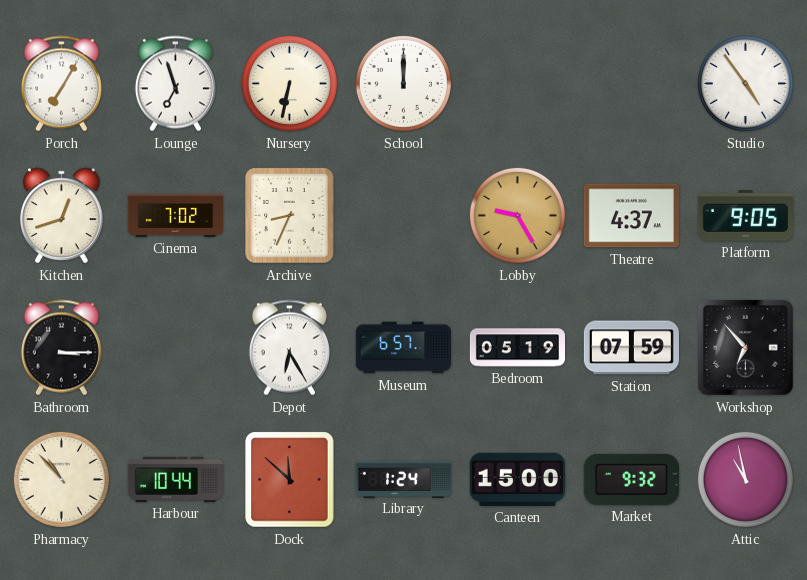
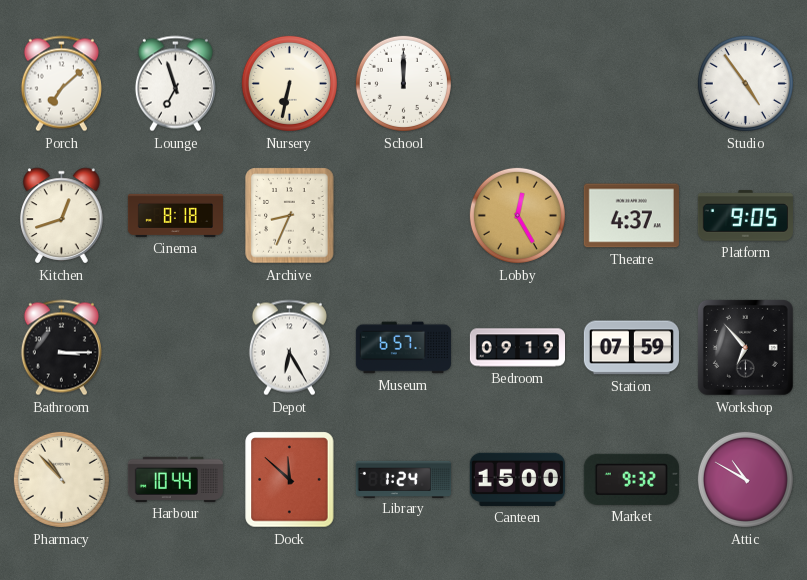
Porch: 7:05 -> 7:08
Cinema: 7:02 -> 8:18
Lobby: 9:25 -> 12:25
Bedroom: 05:19 -> 09:19
Attic: 10:58 -> 10:50
